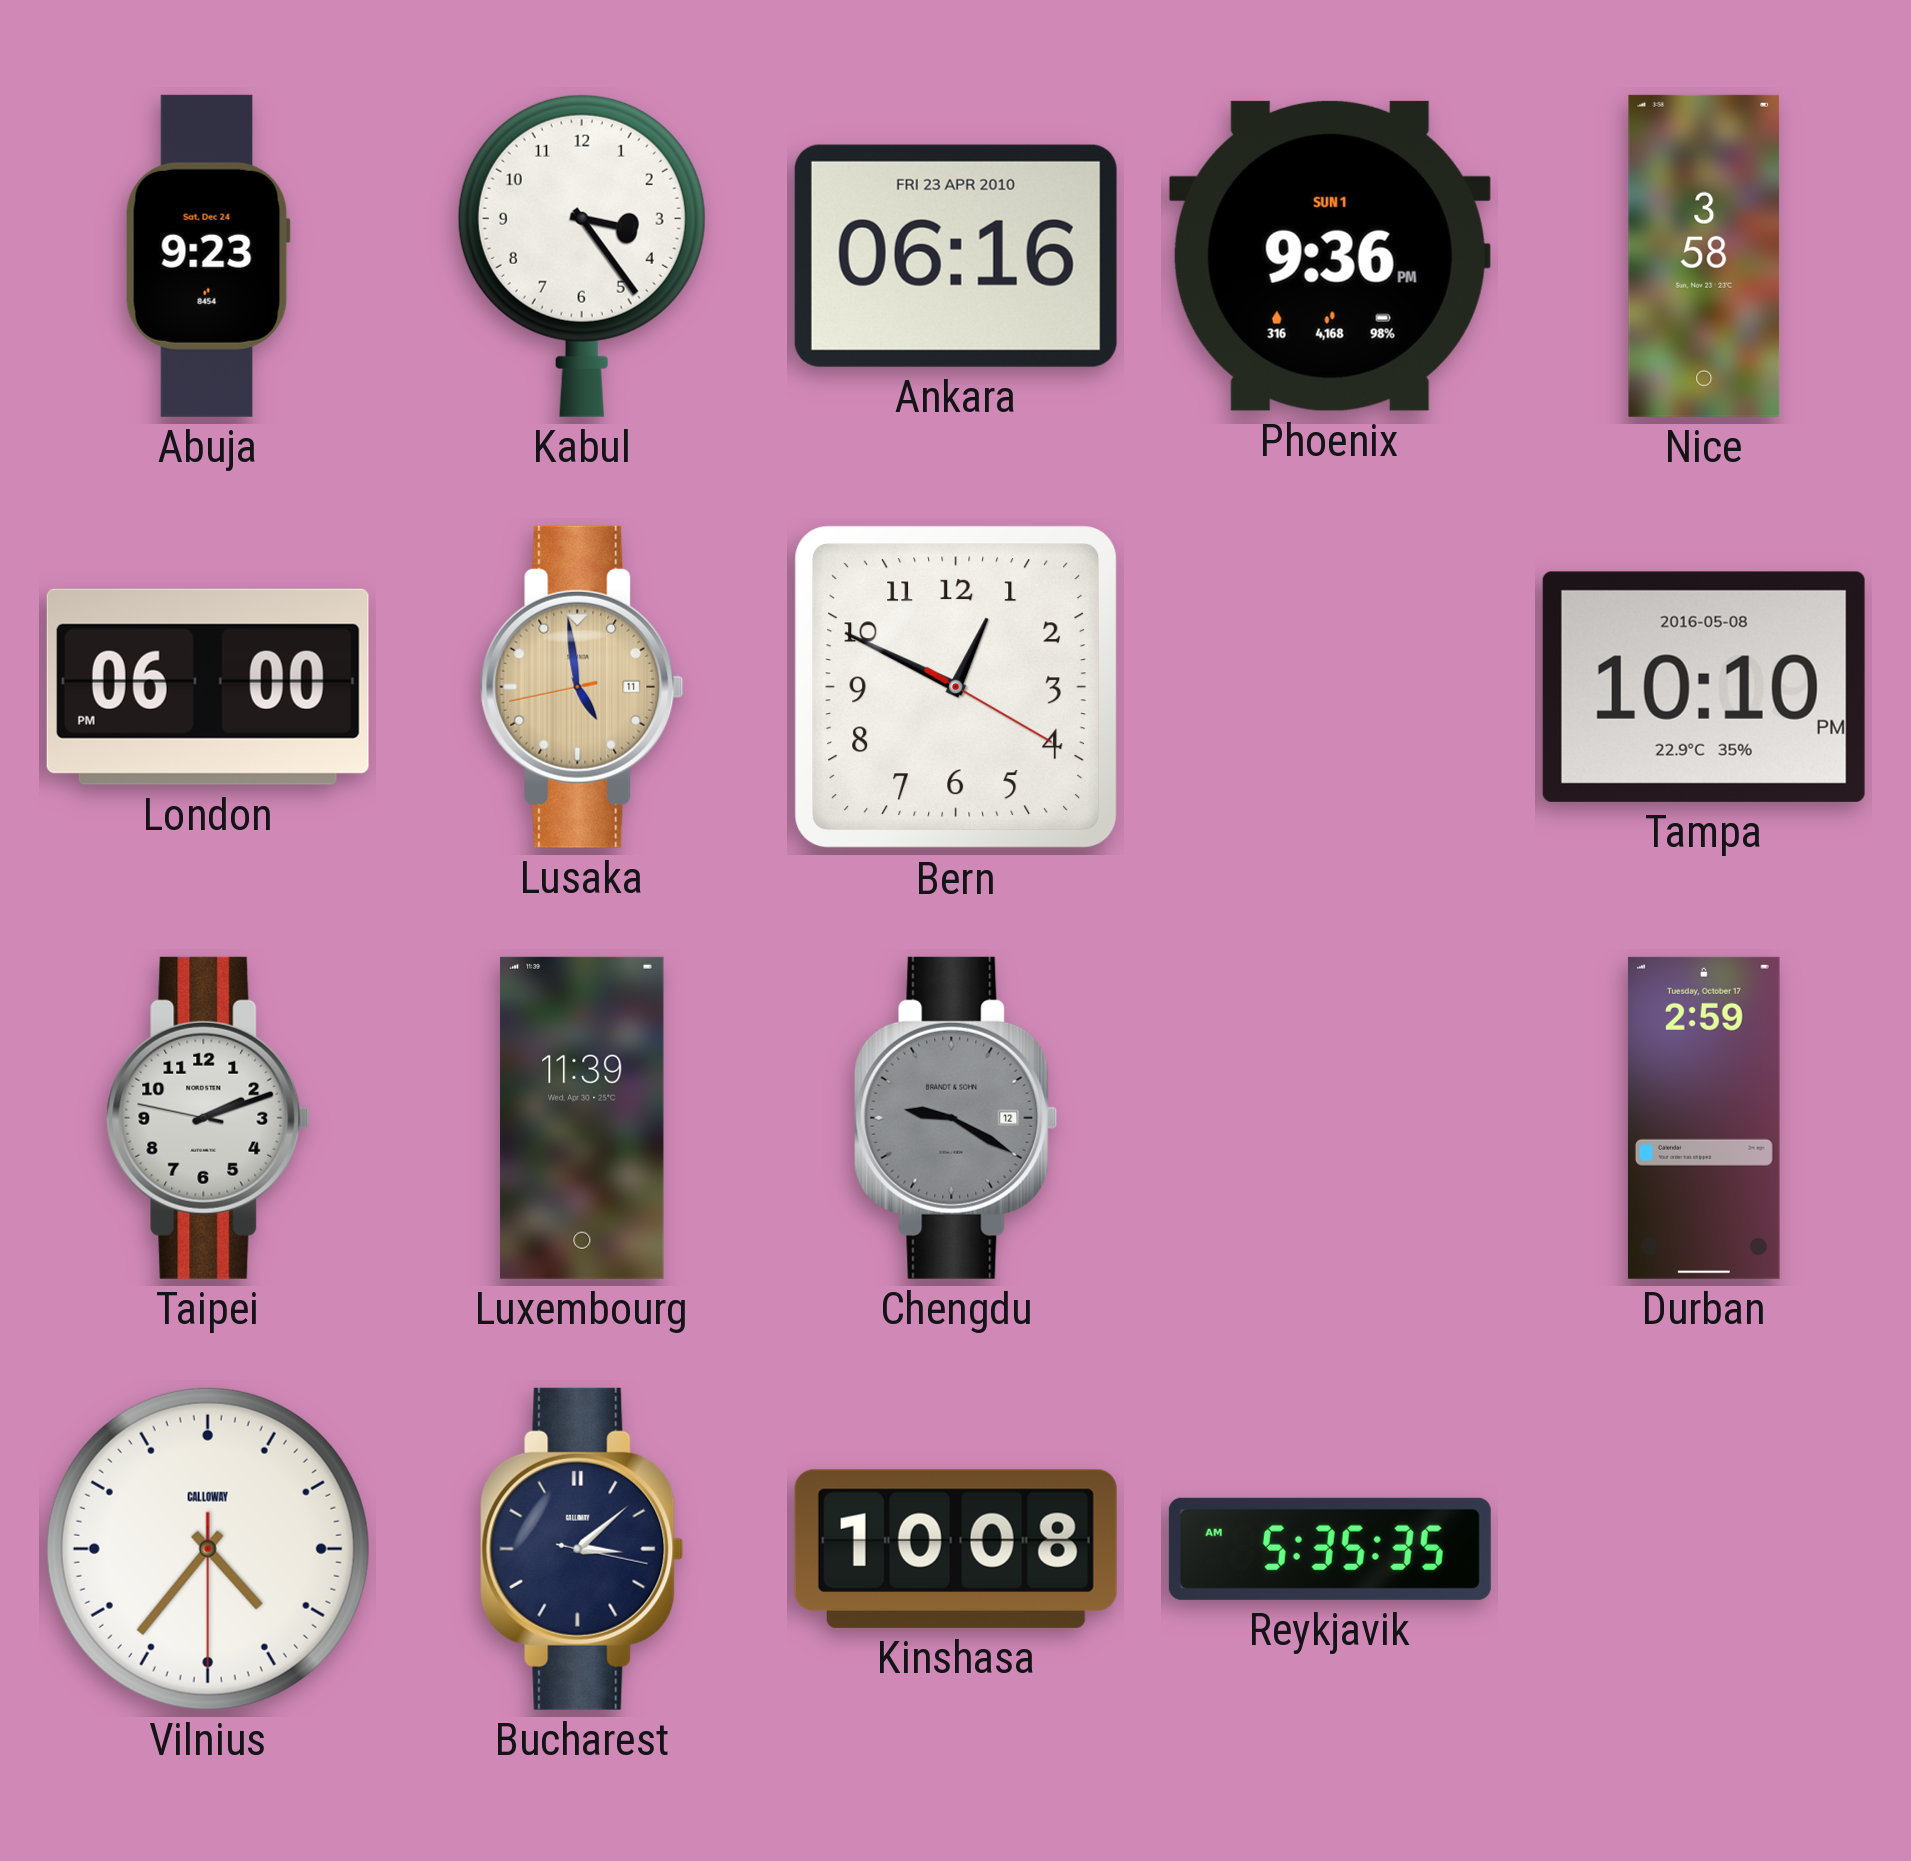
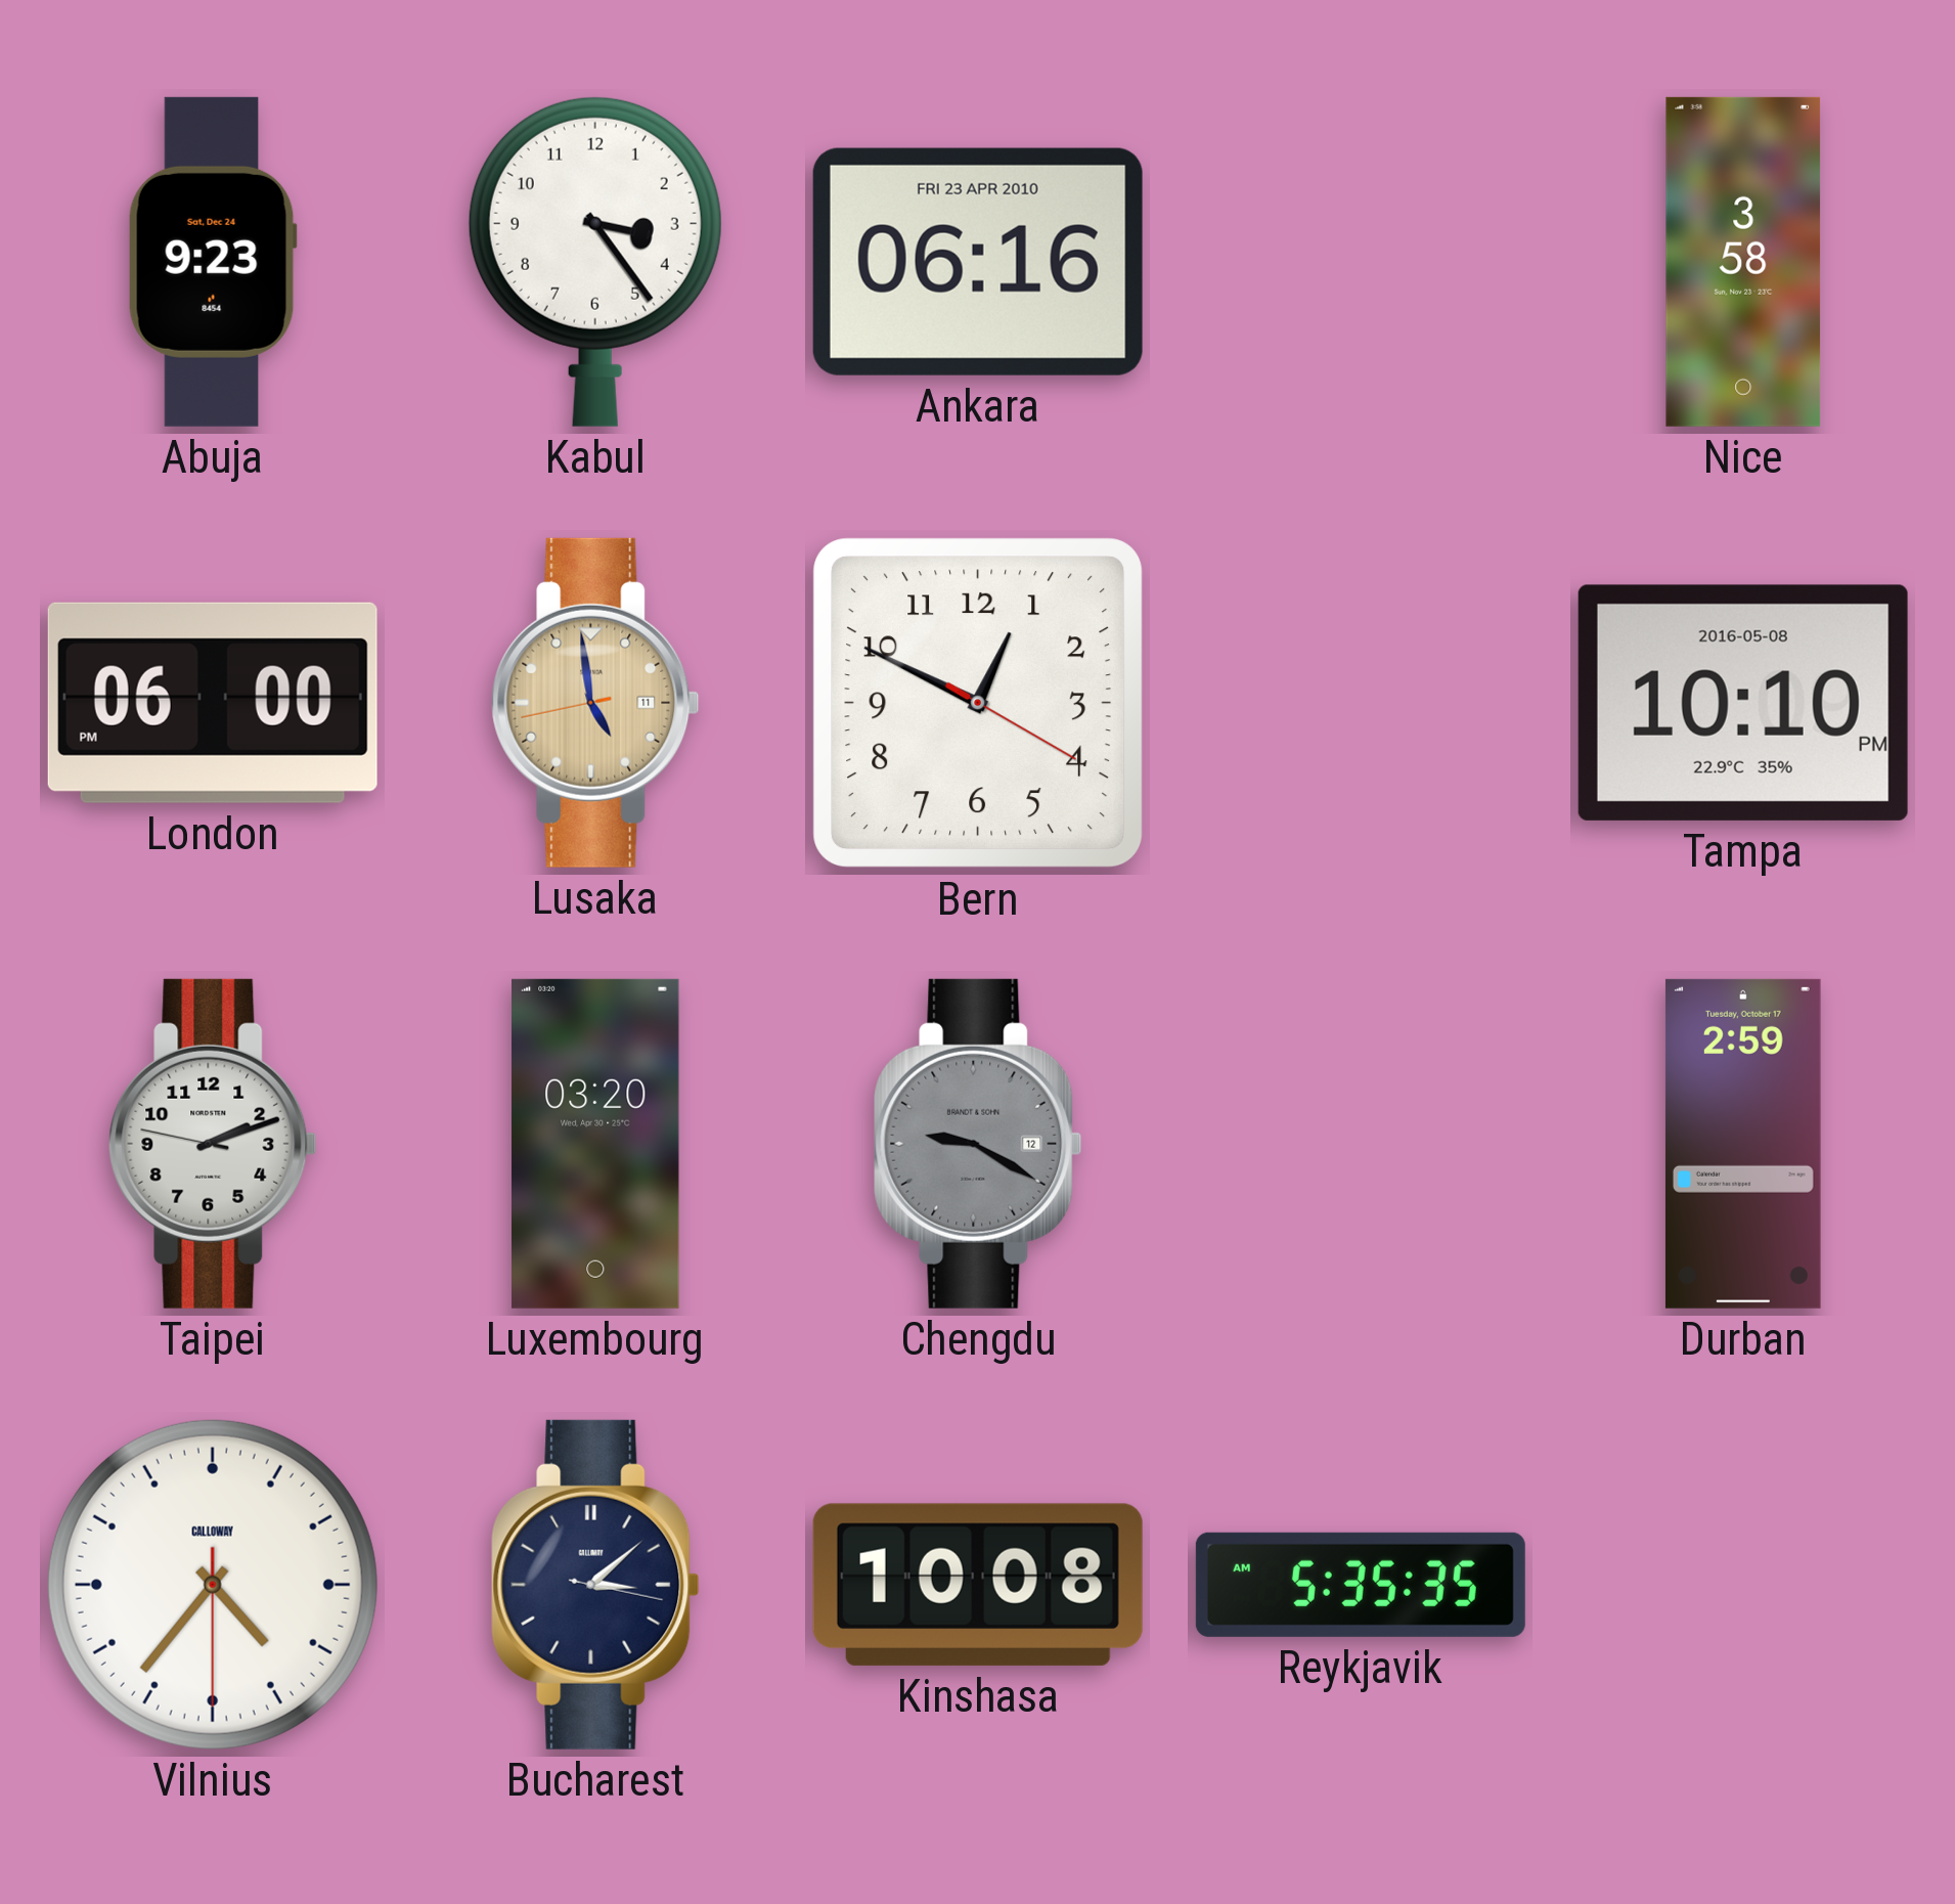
Phoenix: 9:36 -> none
Luxembourg: 11:39 -> 03:20
